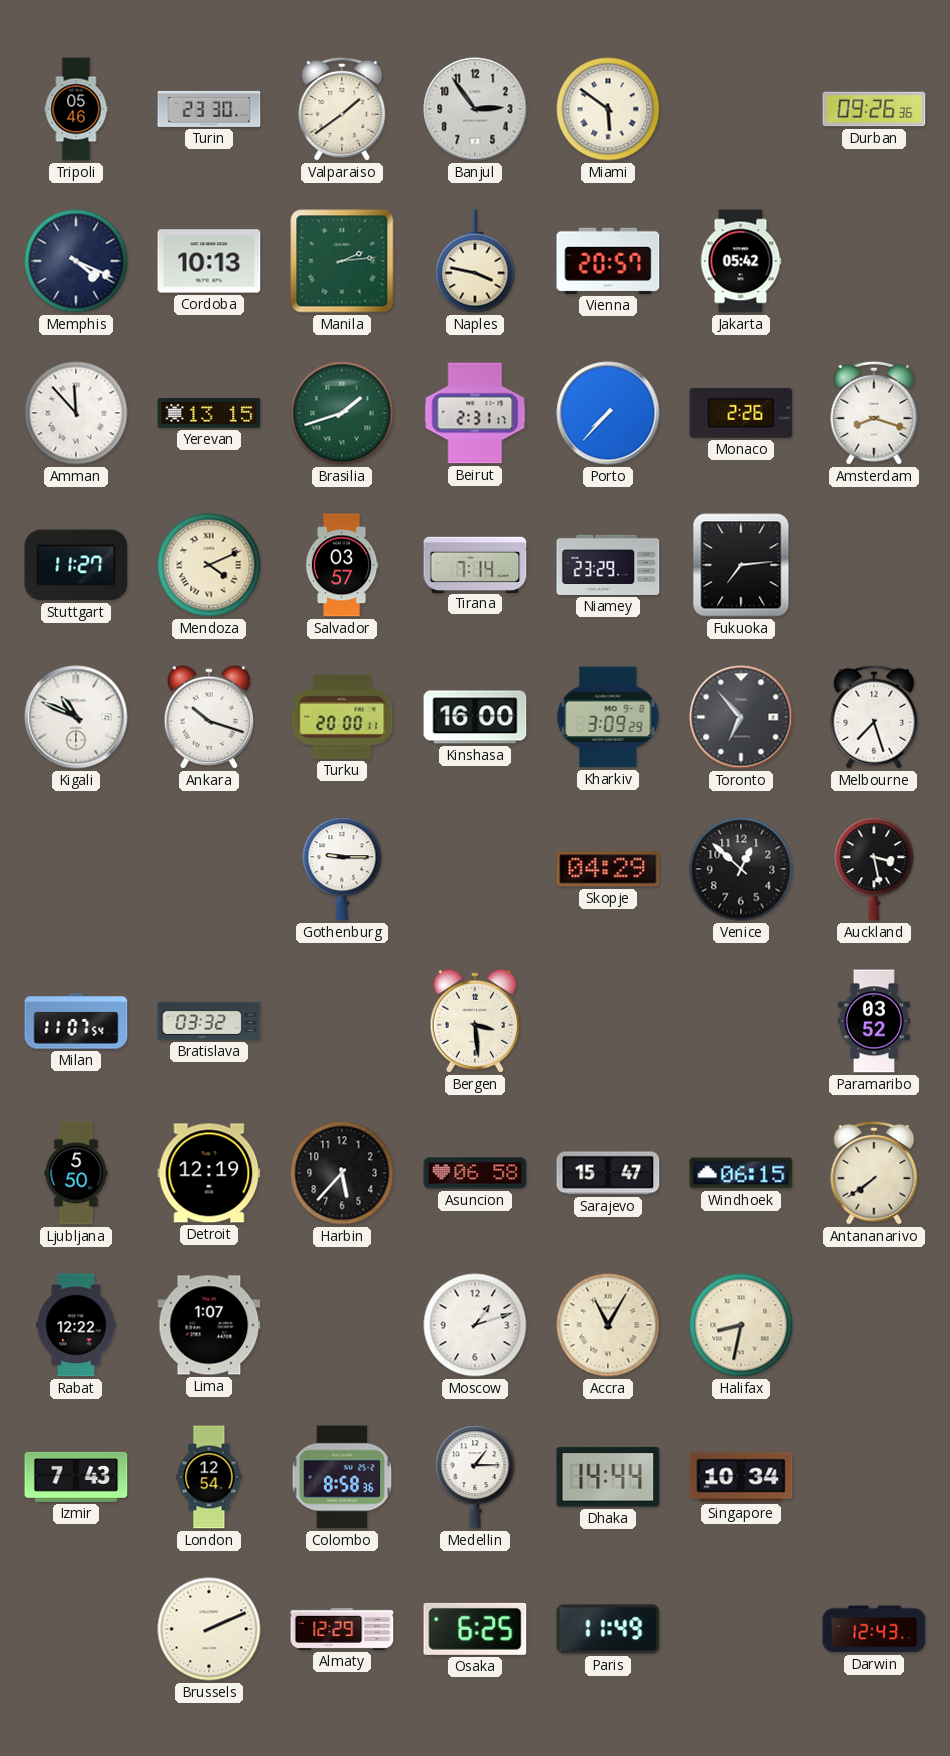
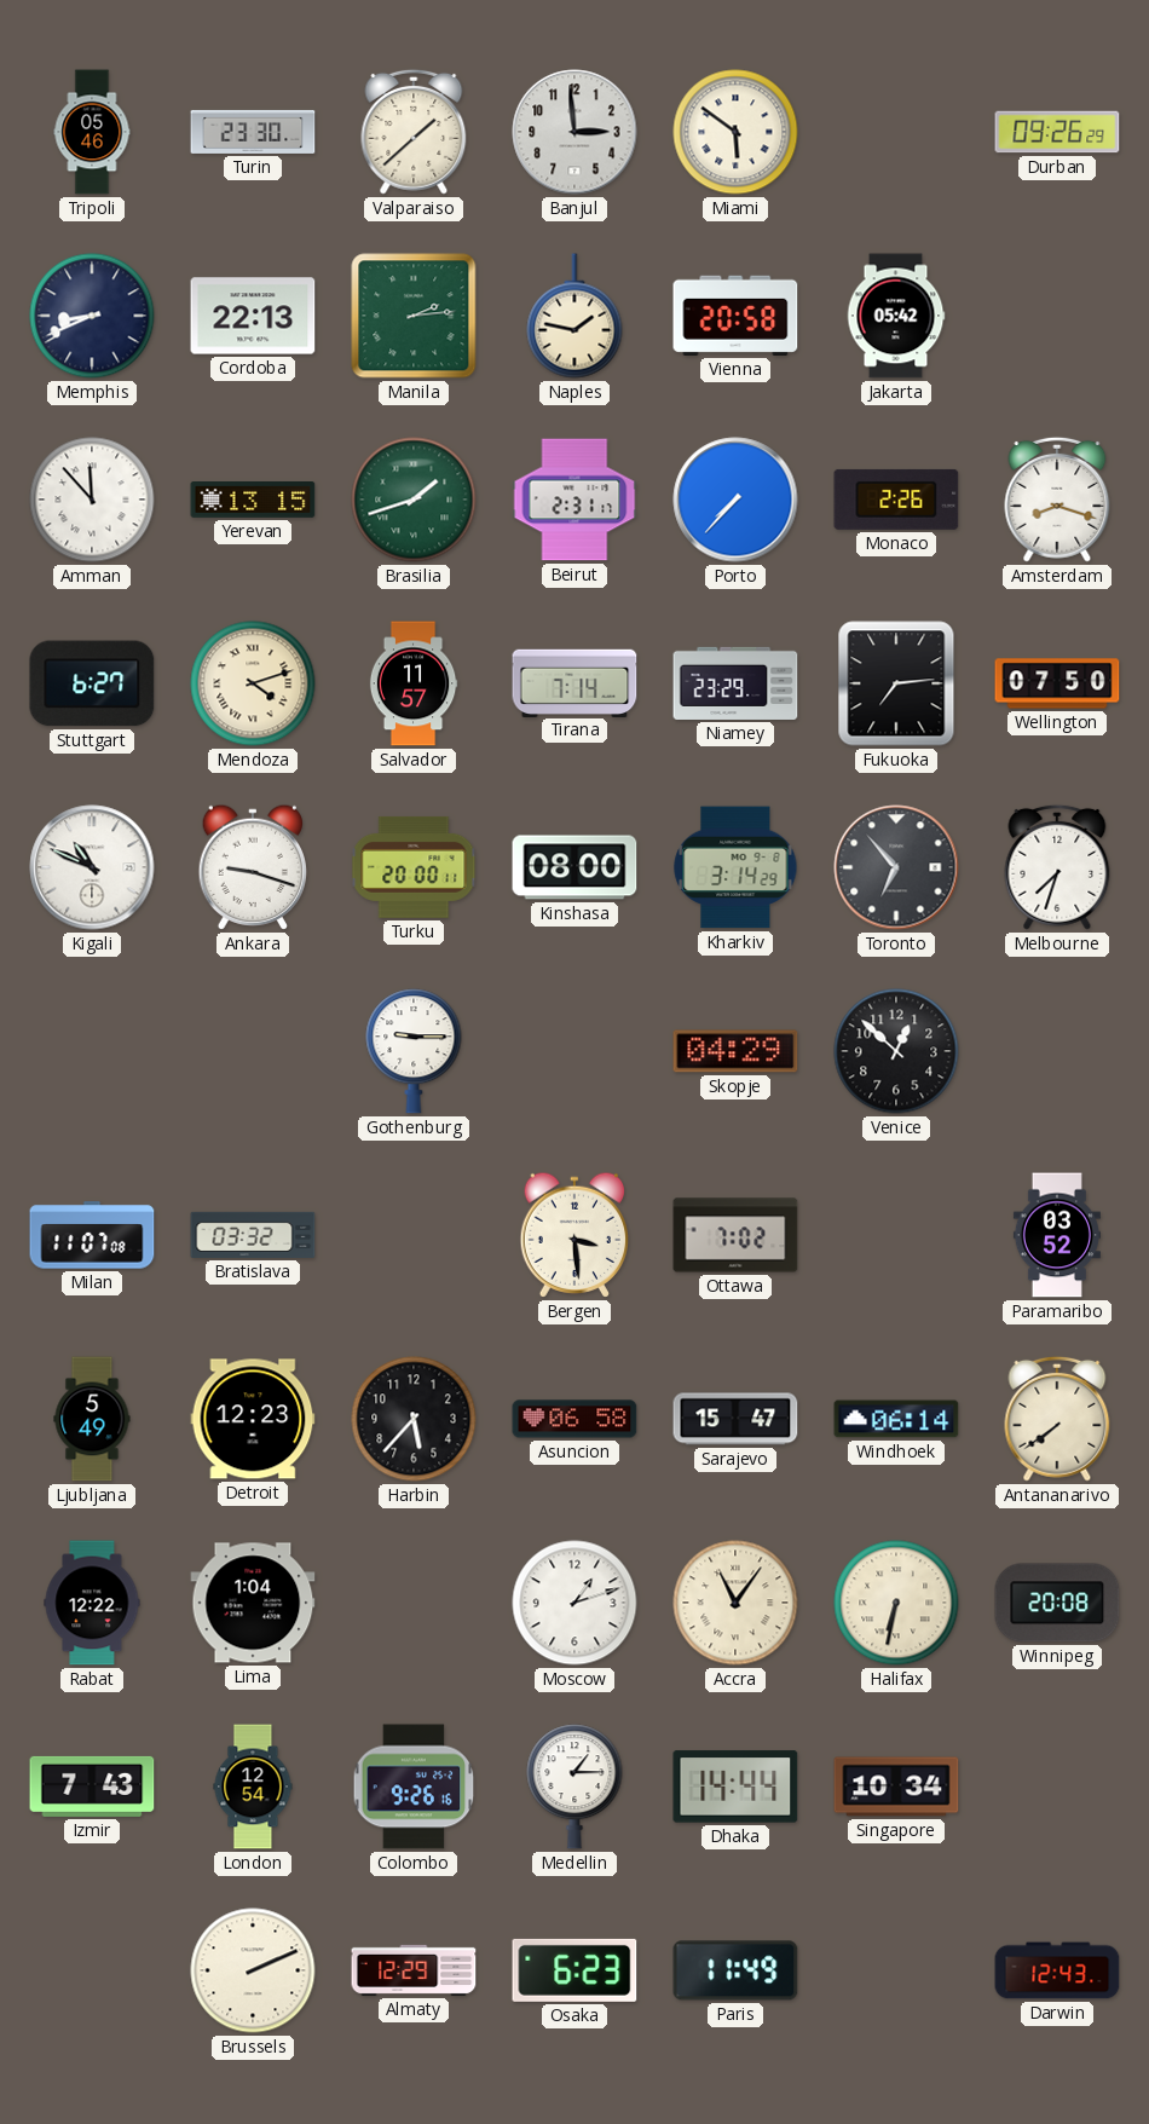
Valparaiso: 1:39 -> 1:38
Banjul: 2:54 -> 2:59
Durban: 09:26:36 -> 09:26:29
Memphis: 4:19 -> 8:41
Cordoba: 10:13 -> 22:13
Naples: 3:47 -> 1:47
Vienna: 20:57 -> 20:58
Stuttgart: 11:27 -> 6:27
Mendoza: 4:11 -> 4:12
Salvador: 03:57 -> 11:57
Wellington: none -> 07:50
Ankara: 10:18 -> 9:18
Kinshasa: 16:00 -> 08:00
Kharkiv: 3:09 -> 3:14
Melbourne: 7:27 -> 7:33
Auckland: 3:28 -> none
Milan: 11:07:54 -> 11:07:08
Ottawa: none -> 7:02
Ljubljana: 5:50 -> 5:49
Detroit: 12:19 -> 12:23
Windhoek: 06:15 -> 06:14
Lima: 1:07 -> 1:04
Accra: 11:05 -> 11:06
Halifax: 8:32 -> 6:32
Winnipeg: none -> 20:08
Colombo: 8:58 -> 9:26
Osaka: 6:25 -> 6:23
